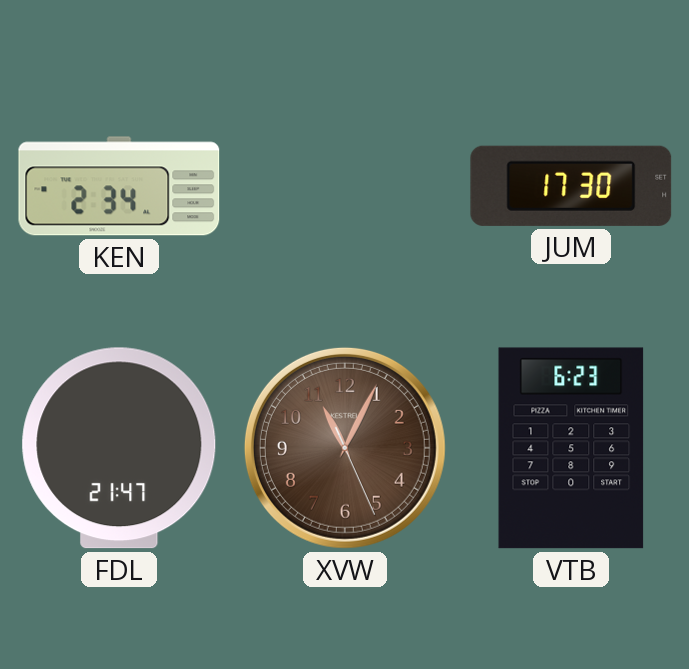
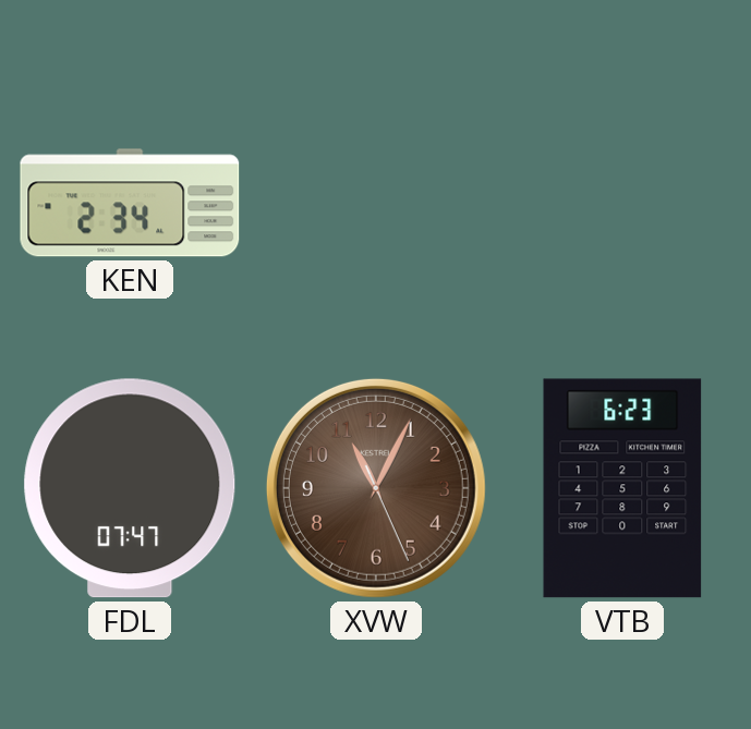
JUM: 17:30 -> none
FDL: 21:47 -> 07:47
